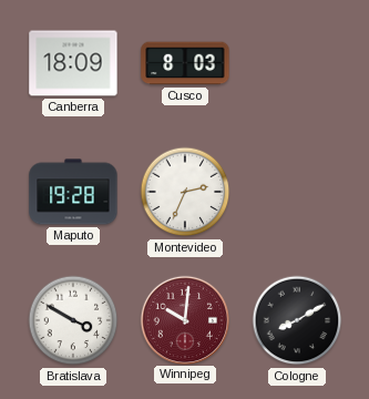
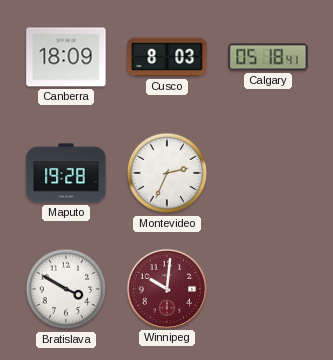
Calgary: none -> 05:18
Cologne: 8:10 -> none
